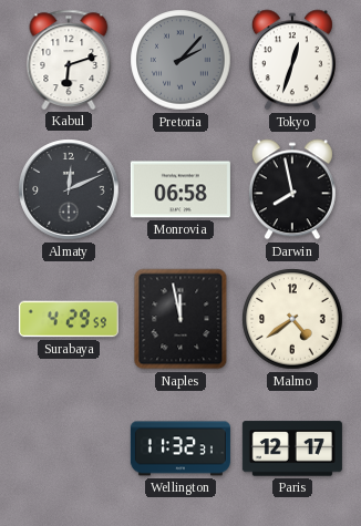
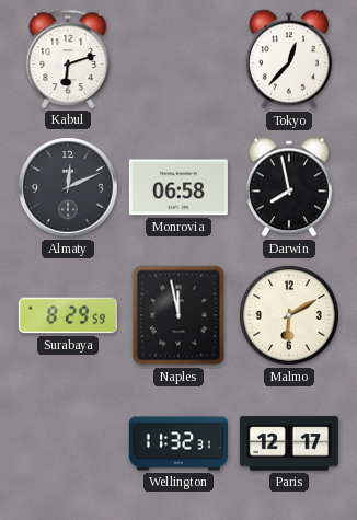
Pretoria: 2:07 -> none
Tokyo: 12:33 -> 12:37
Surabaya: 4:29 -> 8:29
Malmo: 4:39 -> 6:10
